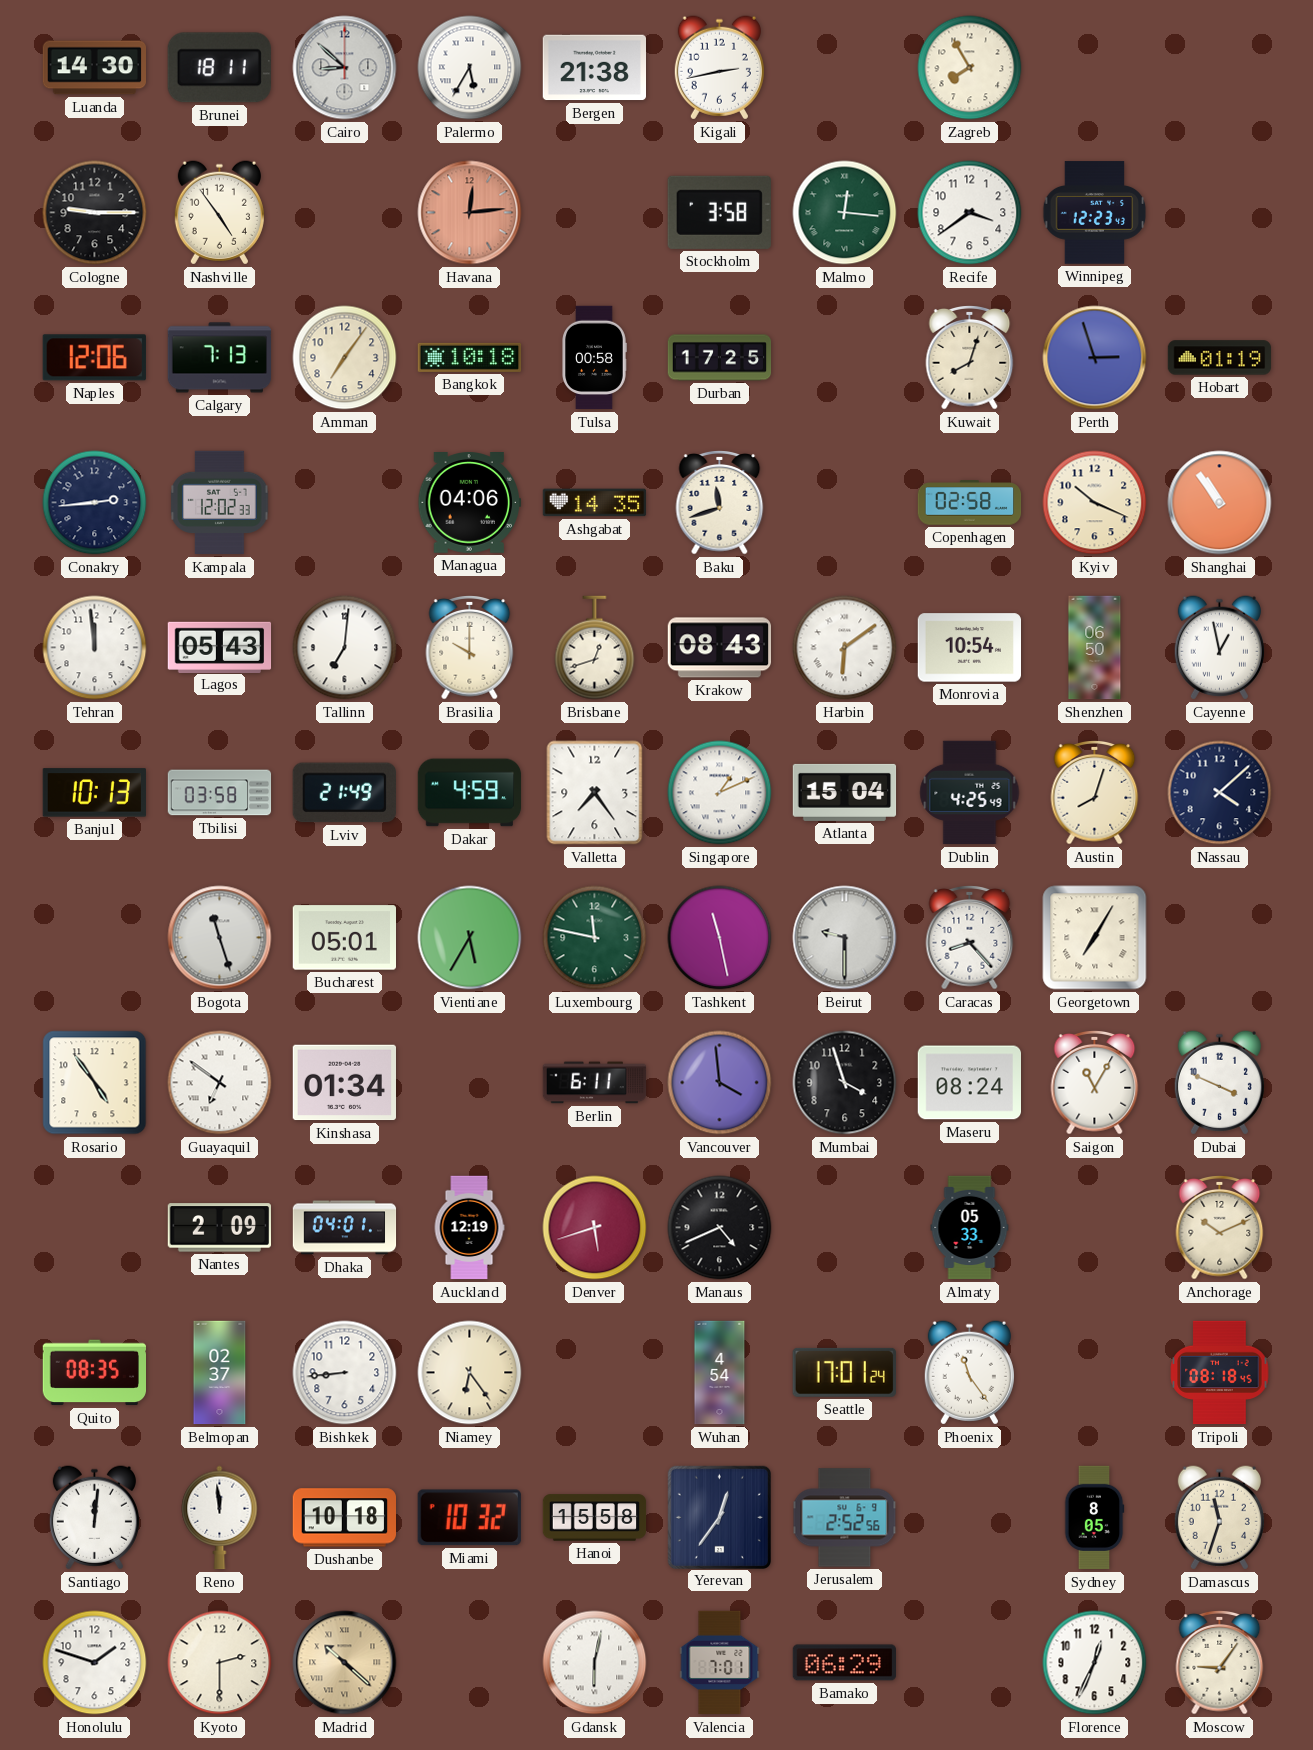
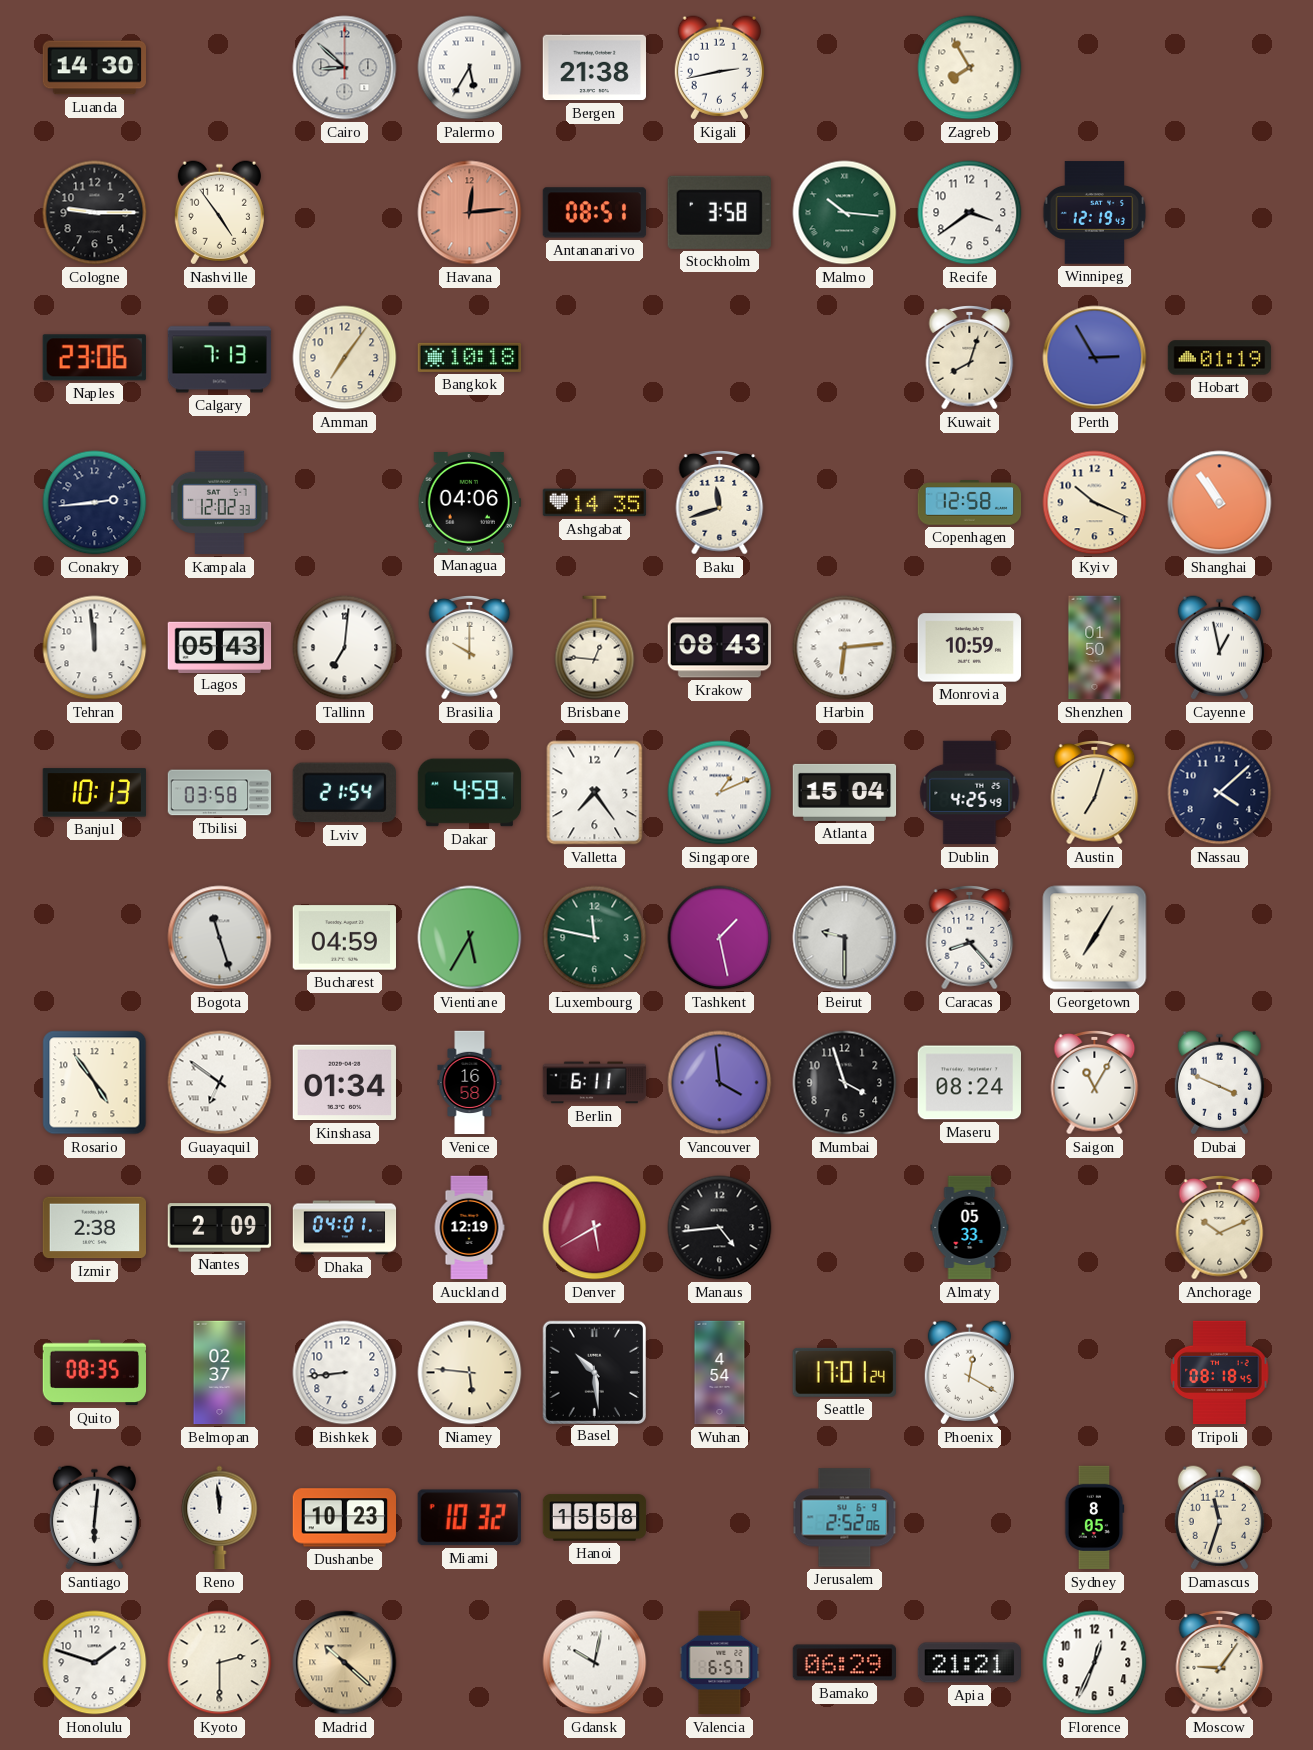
Brunei: 18:11 -> none
Antananarivo: none -> 08:51
Malmo: 12:16 -> 10:16
Winnipeg: 12:23 -> 12:19
Naples: 12:06 -> 23:06
Tulsa: 00:58 -> none
Durban: 17:25 -> none
Perth: 2:57 -> 2:55
Copenhagen: 02:58 -> 12:58
Brisbane: 12:42 -> 12:46
Harbin: 6:09 -> 6:14
Monrovia: 10:54 -> 10:59
Shenzhen: 06:50 -> 01:50
Lviv: 21:49 -> 21:54
Austin: 8:03 -> 7:03
Bucharest: 05:01 -> 04:59
Tashkent: 11:28 -> 1:28
Venice: none -> 16:58
Izmir: none -> 2:38
Denver: 5:42 -> 5:40
Manaus: 4:41 -> 4:44
Niamey: 6:24 -> 5:46
Basel: none -> 10:29
Phoenix: 11:24 -> 12:20
Santiago: 12:01 -> 6:01
Dushanbe: 10:18 -> 10:23
Yerevan: 12:36 -> none
Jerusalem: 2:52:56 -> 2:52:06
Gdansk: 6:02 -> 10:02
Valencia: 7:01 -> 6:57
Apia: none -> 21:21
